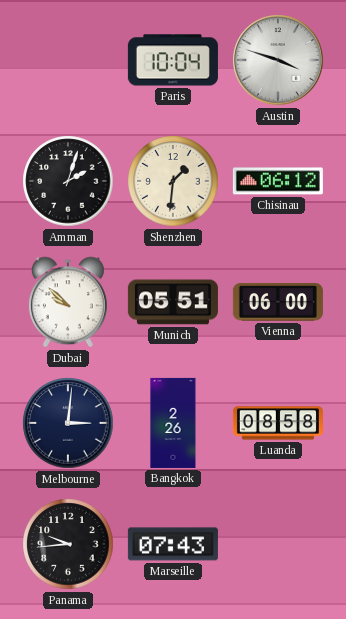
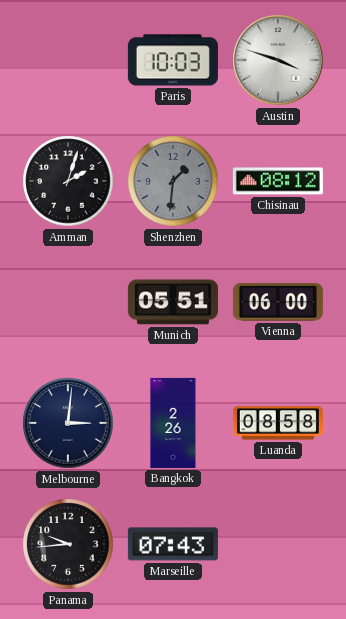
Paris: 10:04 -> 10:03
Shenzhen dial: cream -> grey
Chisinau: 06:12 -> 08:12
Dubai: 9:52 -> none
